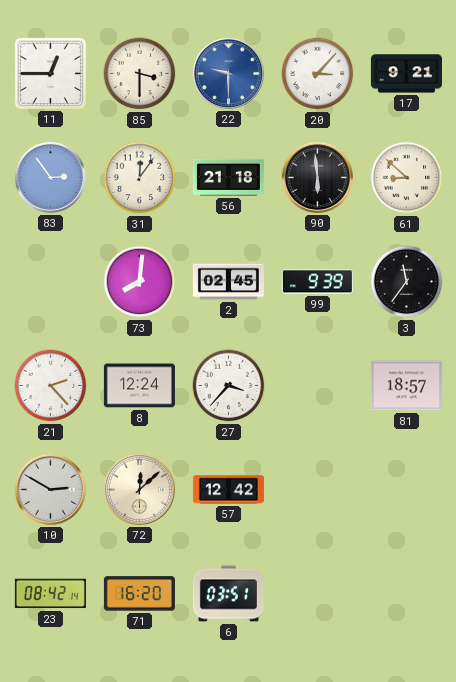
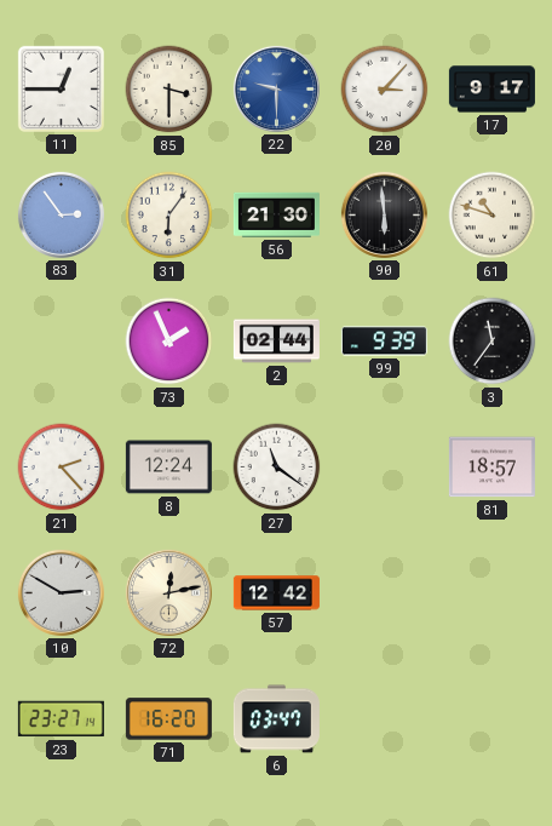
17: 9:21 -> 9:17
31: 12:06 -> 6:06
56: 21:18 -> 21:30
61: 8:52 -> 10:48
73: 8:01 -> 1:56
2: 02:45 -> 02:44
27: 3:37 -> 11:21
72: 12:08 -> 12:13
23: 08:42 -> 23:27
6: 03:51 -> 03:47
